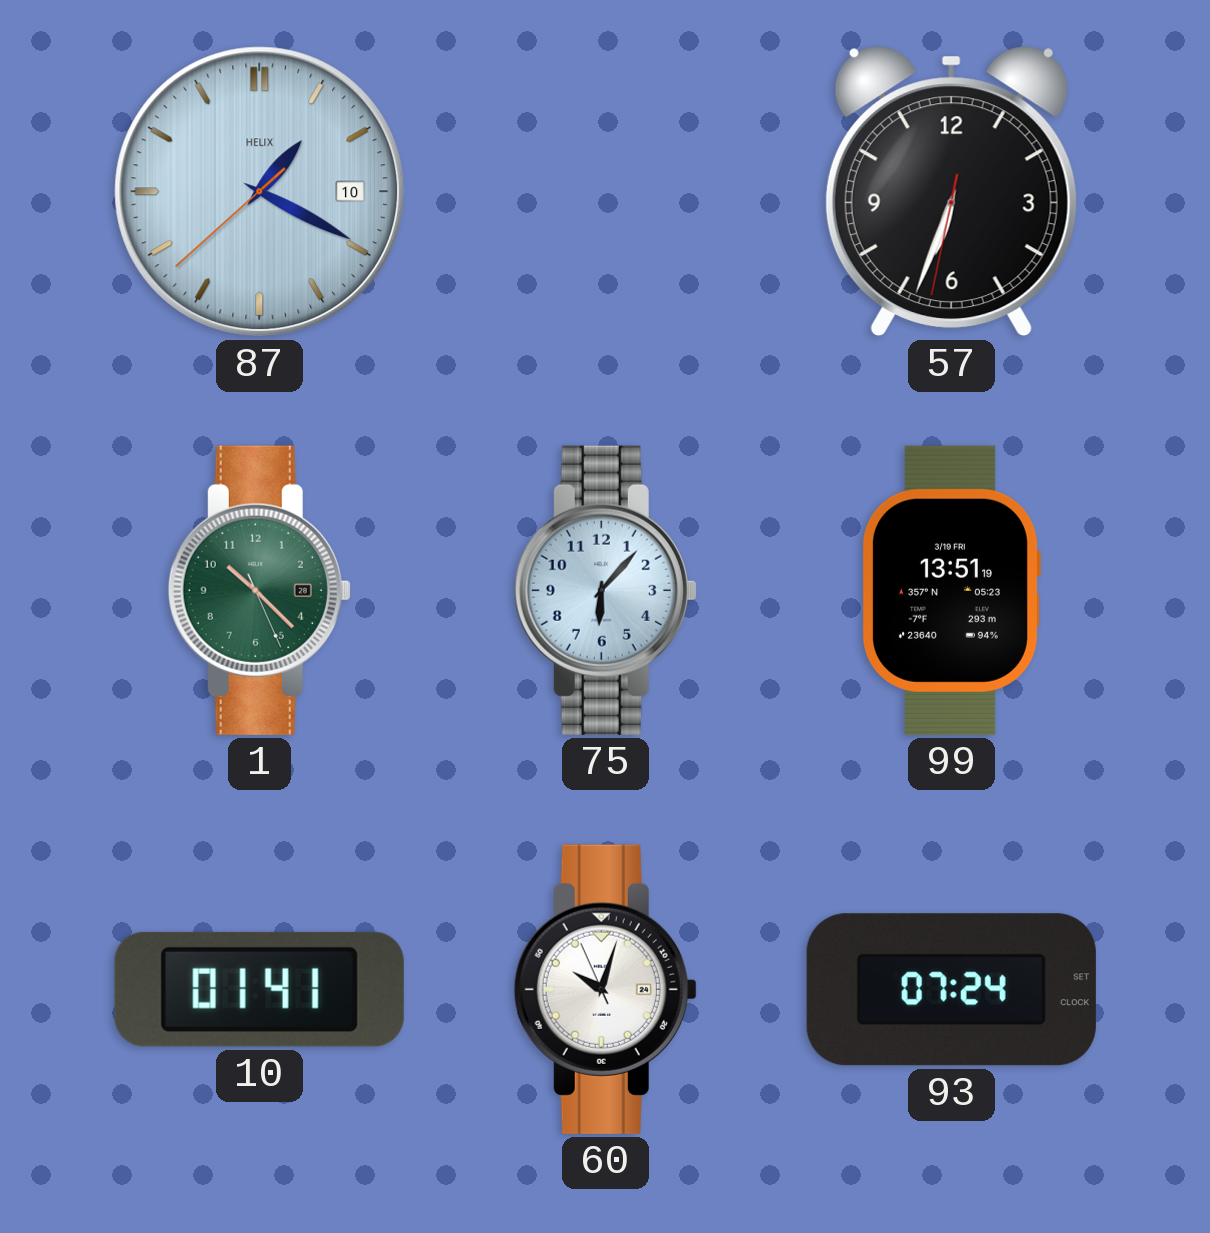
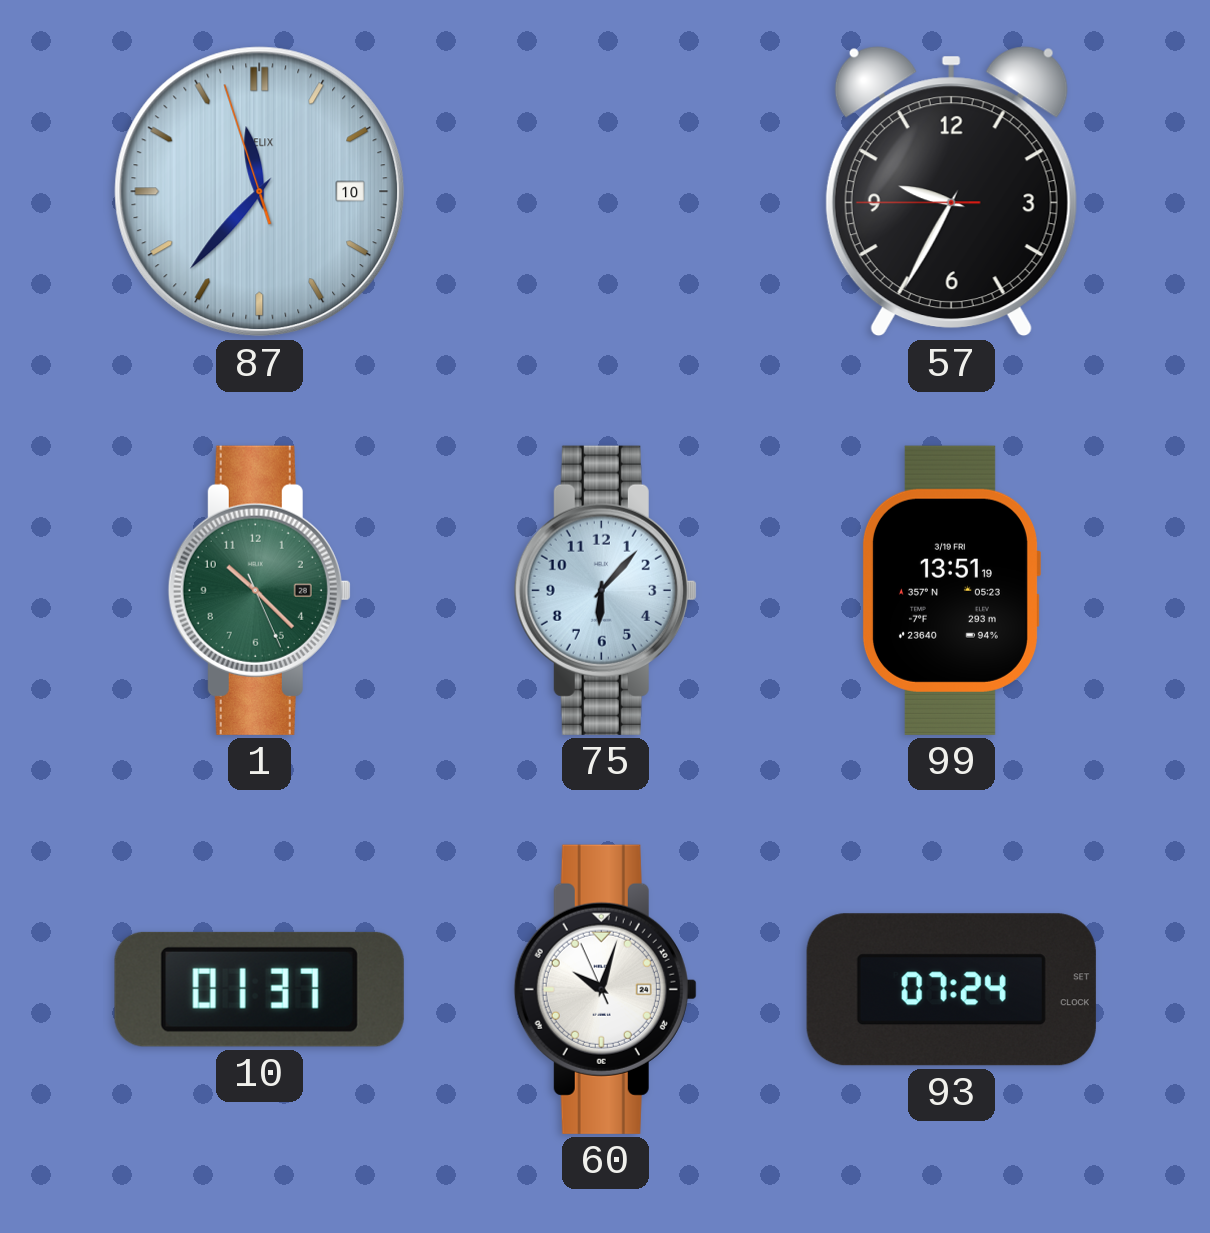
87: 1:19 -> 11:36
57: 6:33 -> 9:34
10: 01:41 -> 01:37
